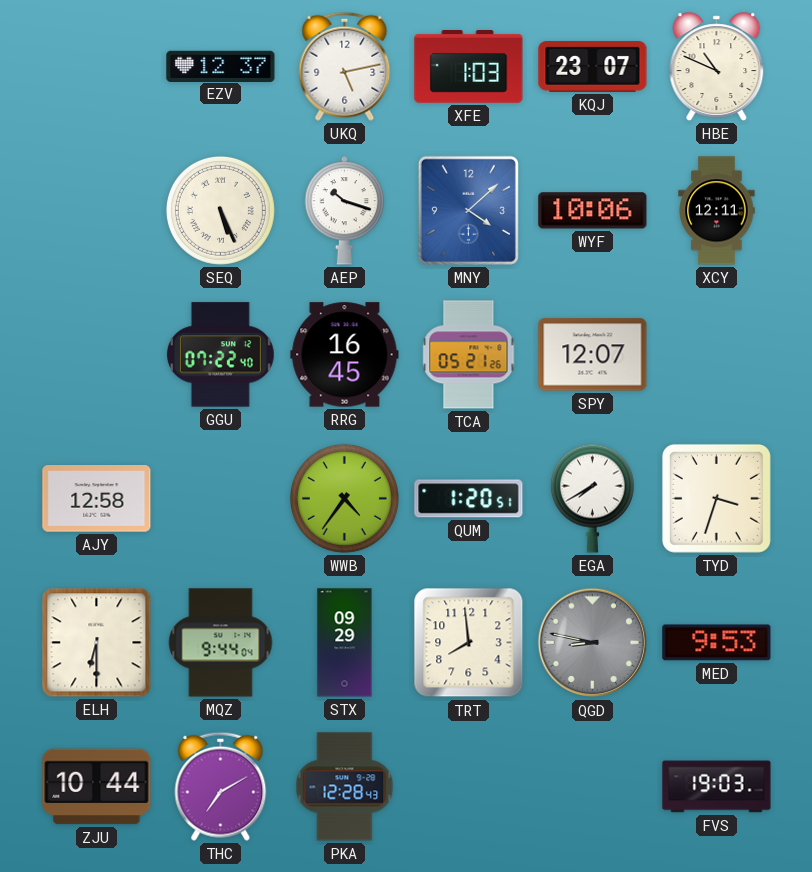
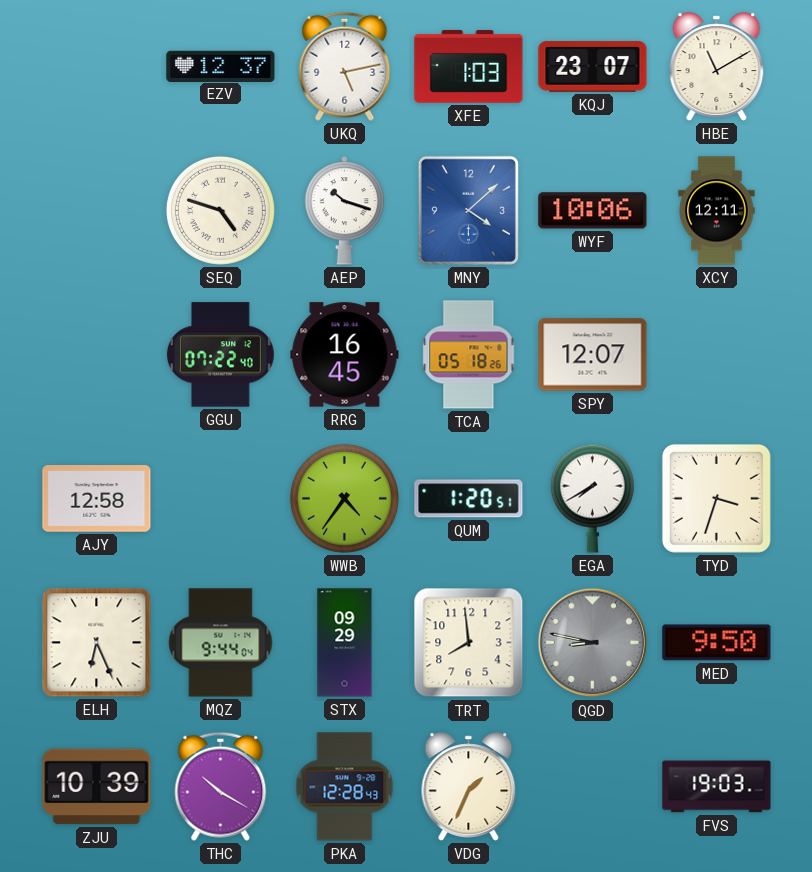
HBE: 10:49 -> 11:10
SEQ: 5:26 -> 4:48
TCA: 05:21 -> 05:18
ELH: 6:30 -> 6:26
MED: 9:53 -> 9:50
ZJU: 10:44 -> 10:39
THC: 7:10 -> 10:20
VDG: none -> 1:34
